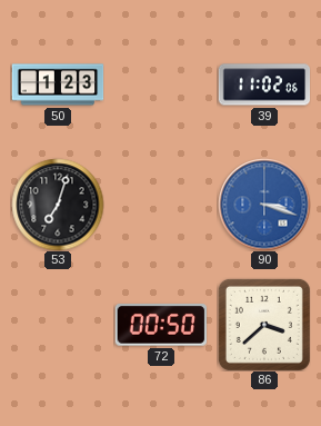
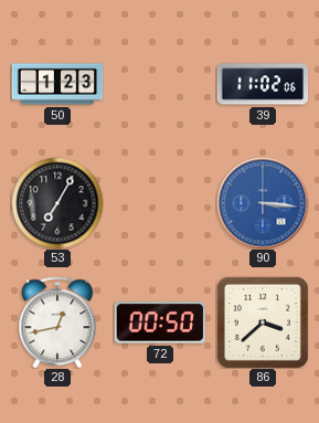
53: 7:03 -> 7:05
90: 3:18 -> 3:16
28: none -> 12:43
